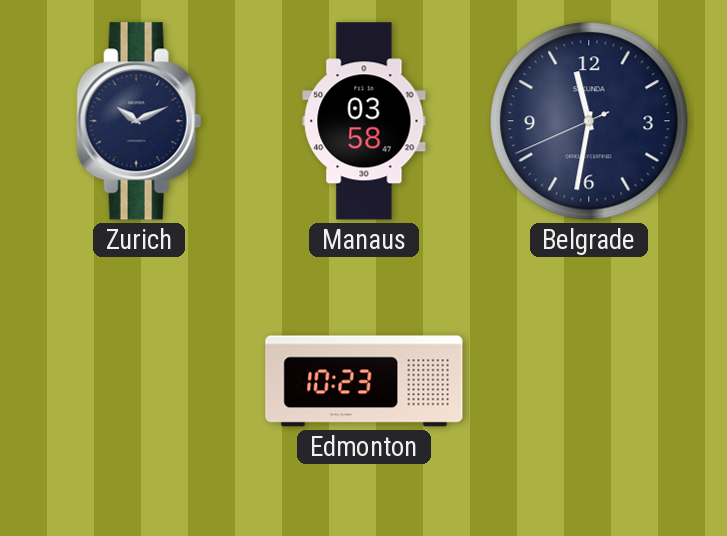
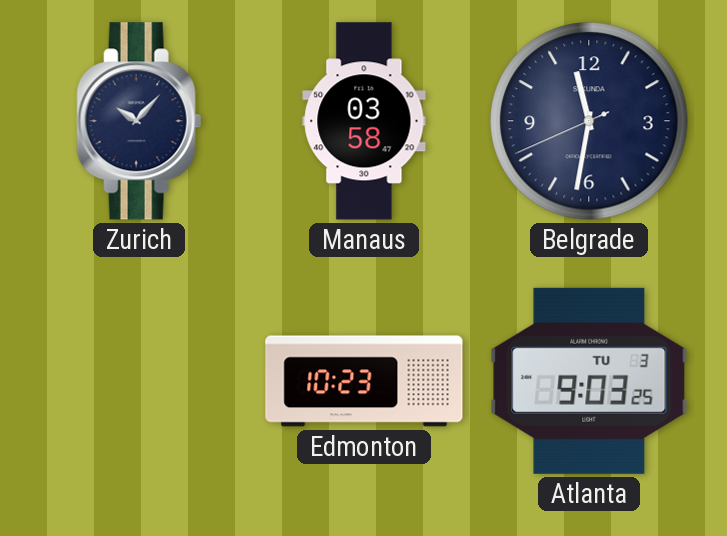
Zurich: 10:11 -> 10:07
Atlanta: none -> 9:03
